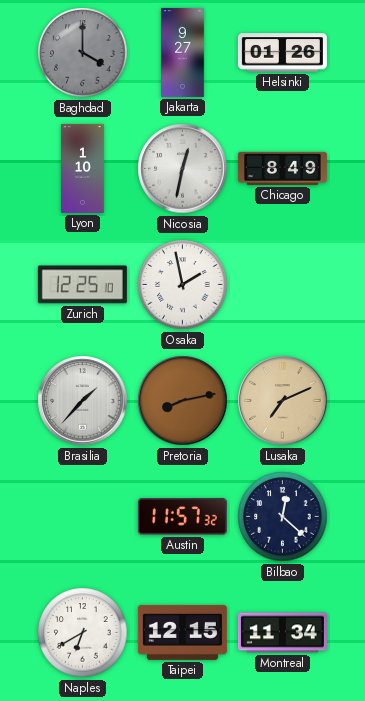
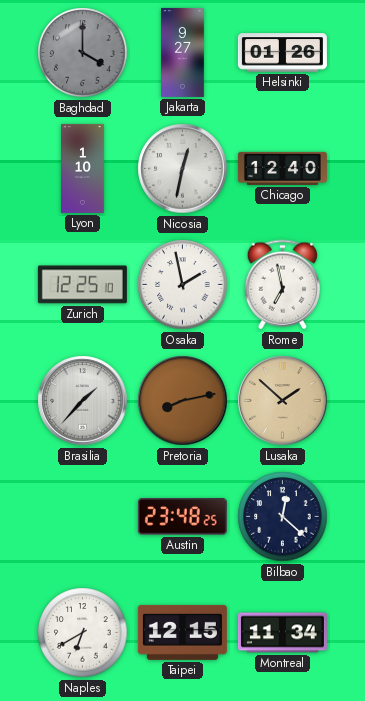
Chicago: 8:49 -> 12:40
Rome: none -> 6:58
Lusaka: 7:11 -> 1:52
Austin: 11:57 -> 23:48
